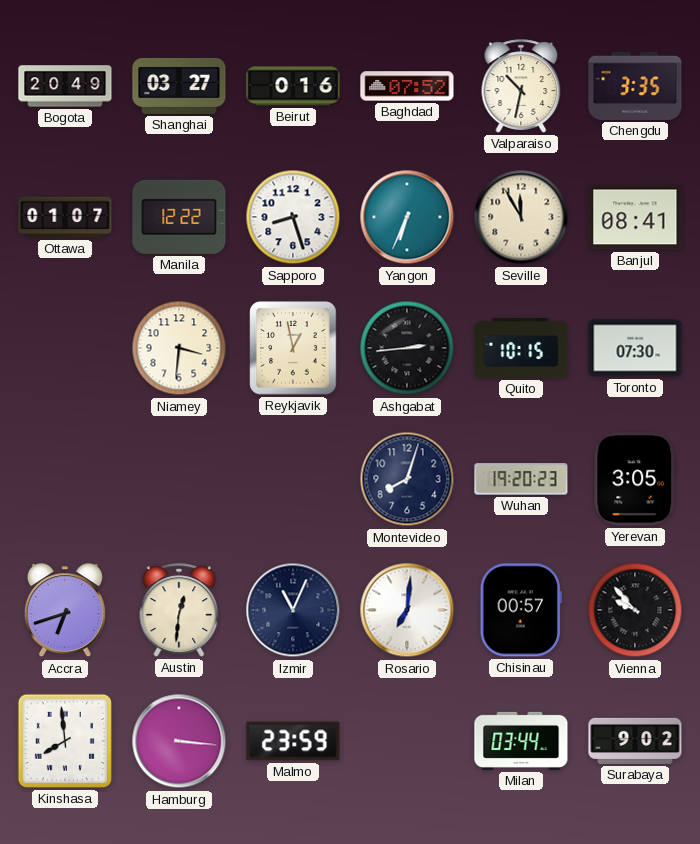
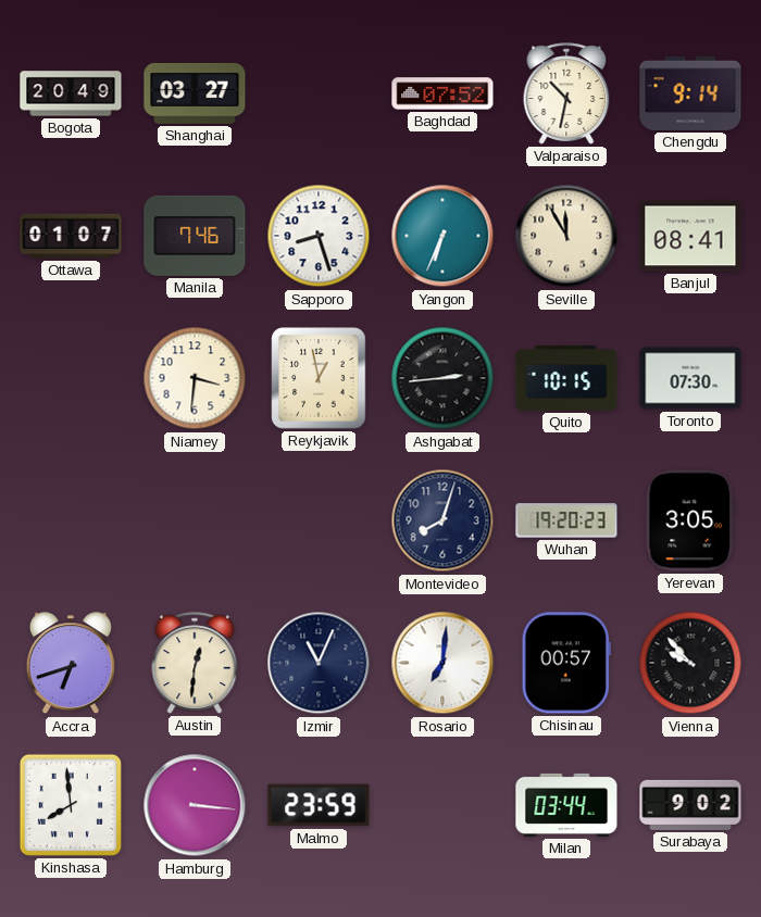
Beirut: 0:16 -> none
Chengdu: 3:35 -> 9:14
Manila: 12:22 -> 7:46
